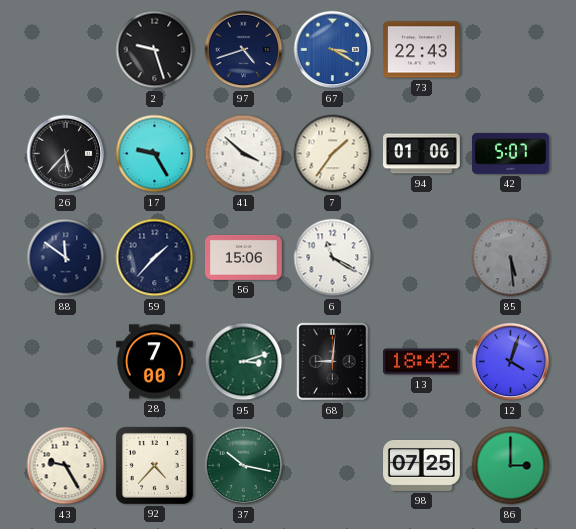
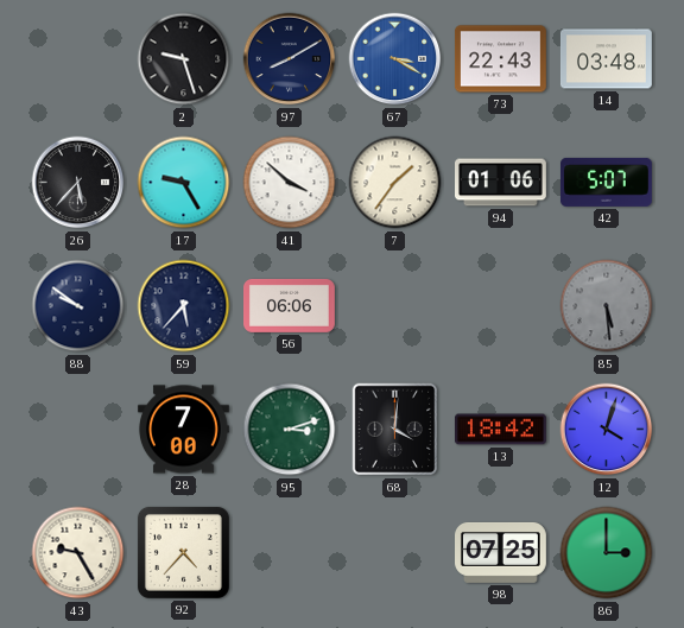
97: 4:42 -> 8:10
14: none -> 03:48
88: 11:51 -> 9:51
59: 1:37 -> 5:37
56: 15:06 -> 06:06
6: 11:20 -> none
68: 9:01 -> 4:01
37: 10:17 -> none
